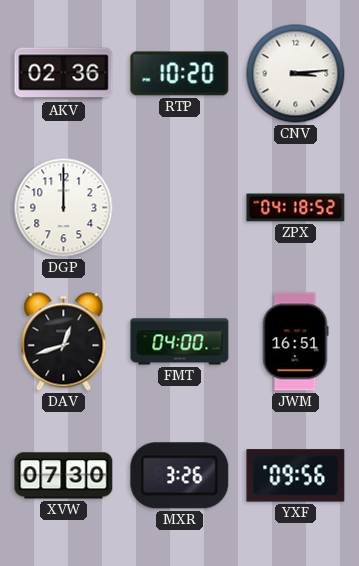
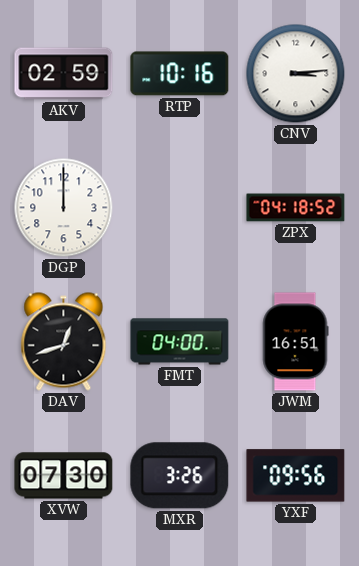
AKV: 02:36 -> 02:59
RTP: 10:20 -> 10:16
